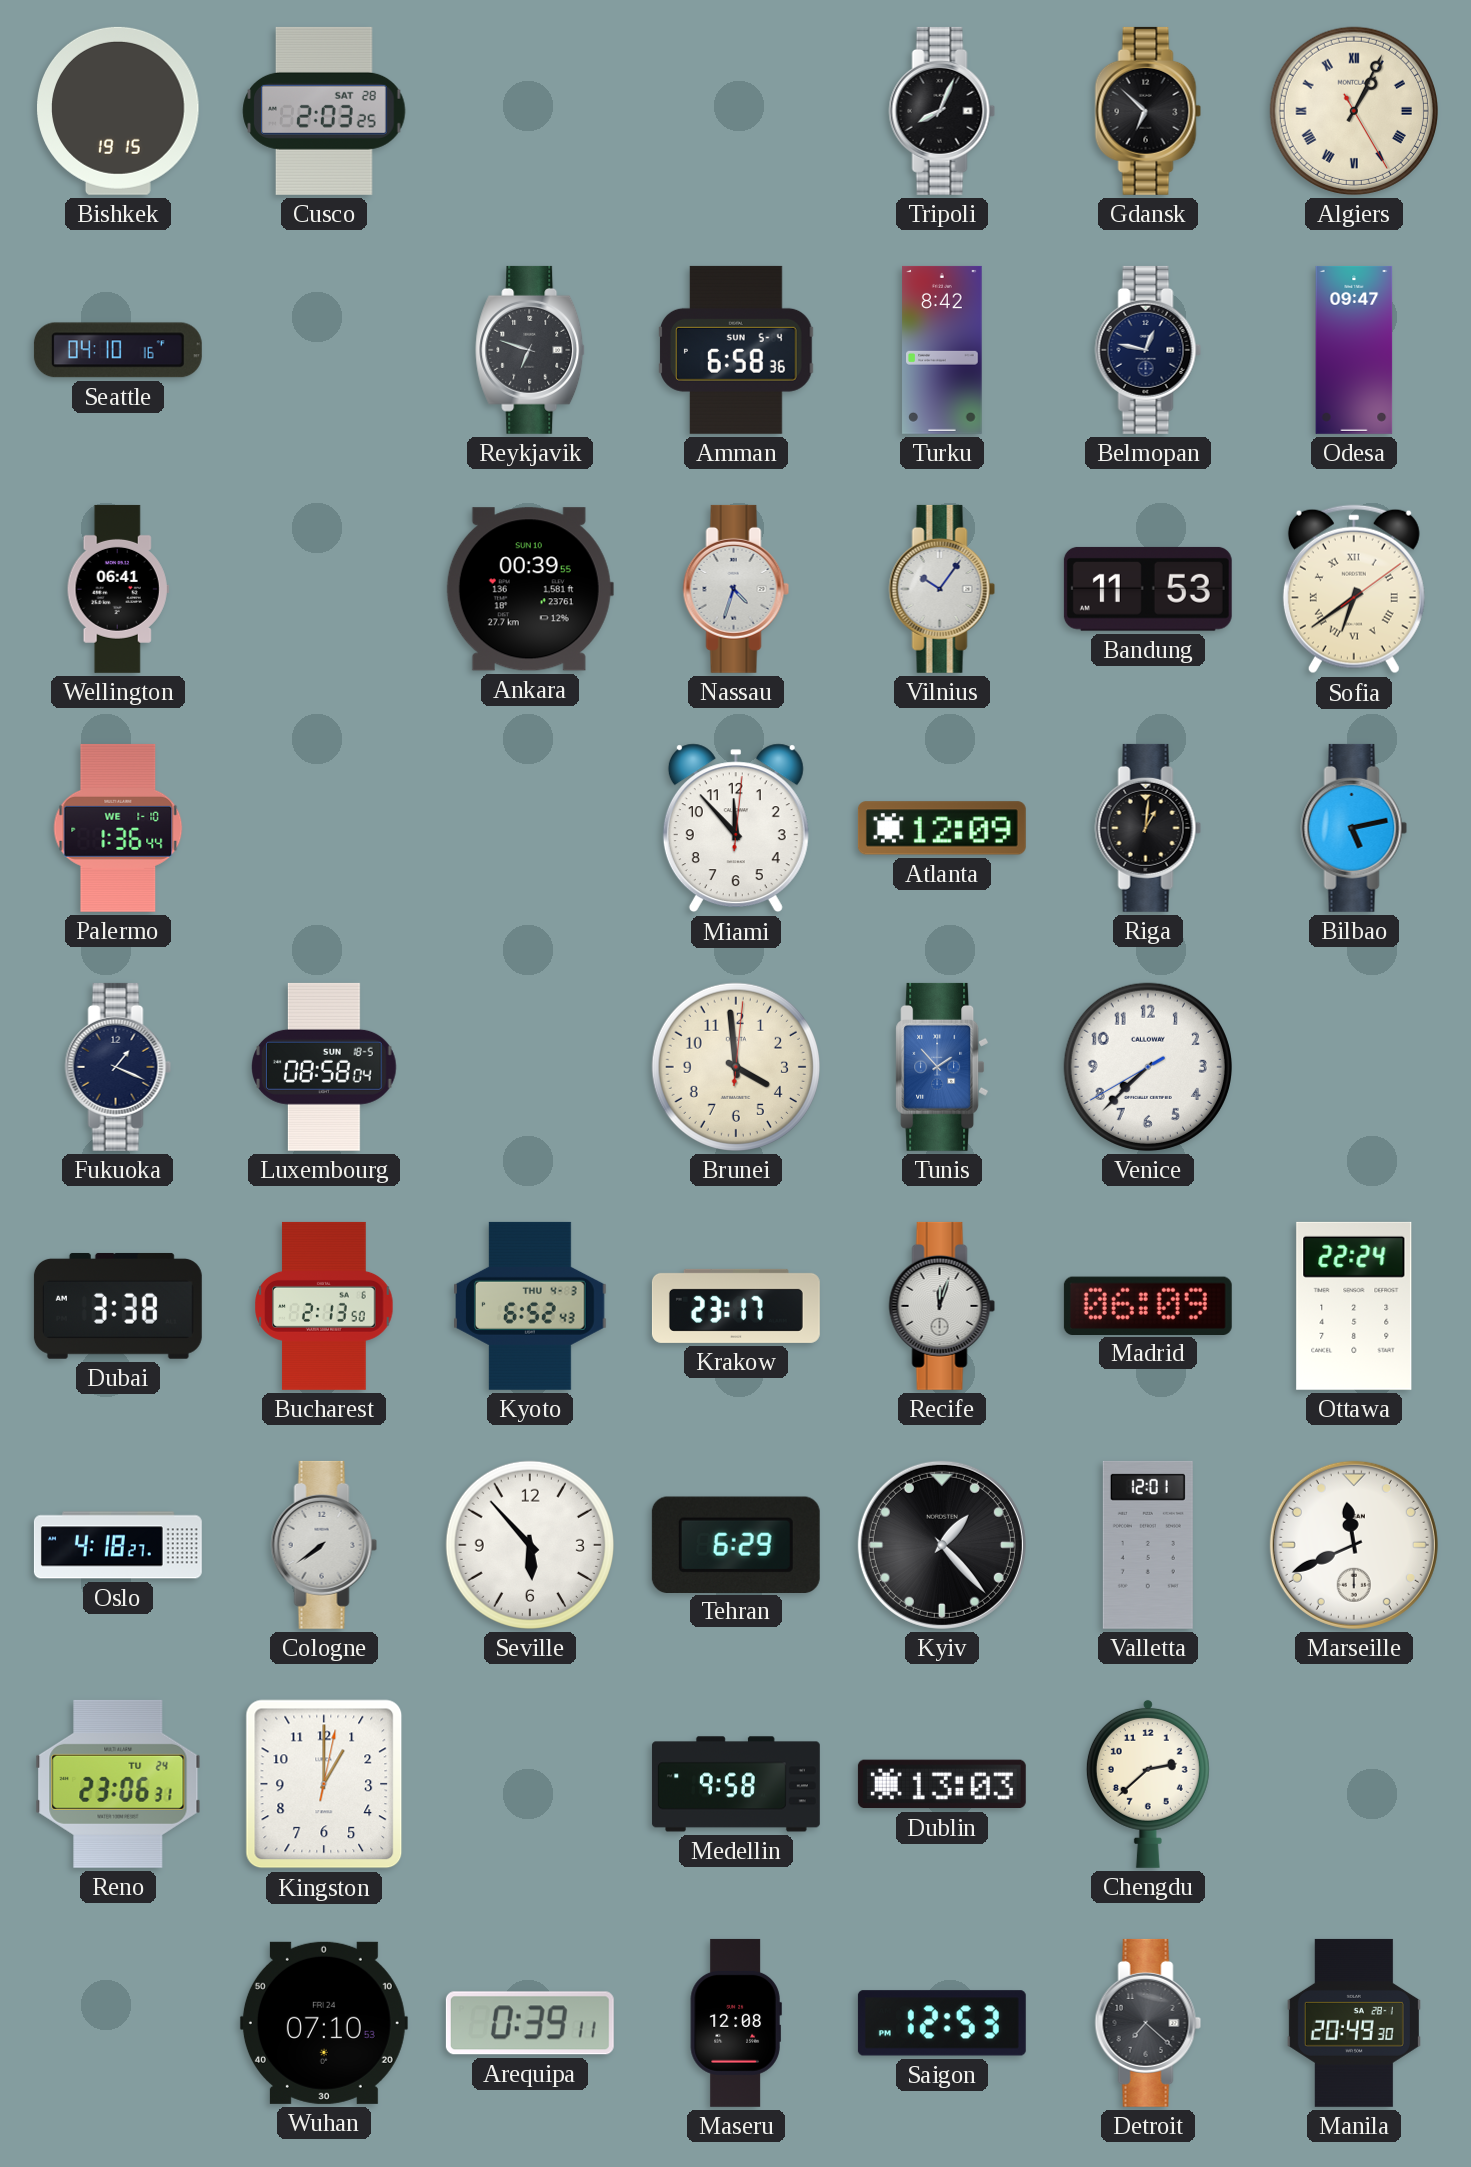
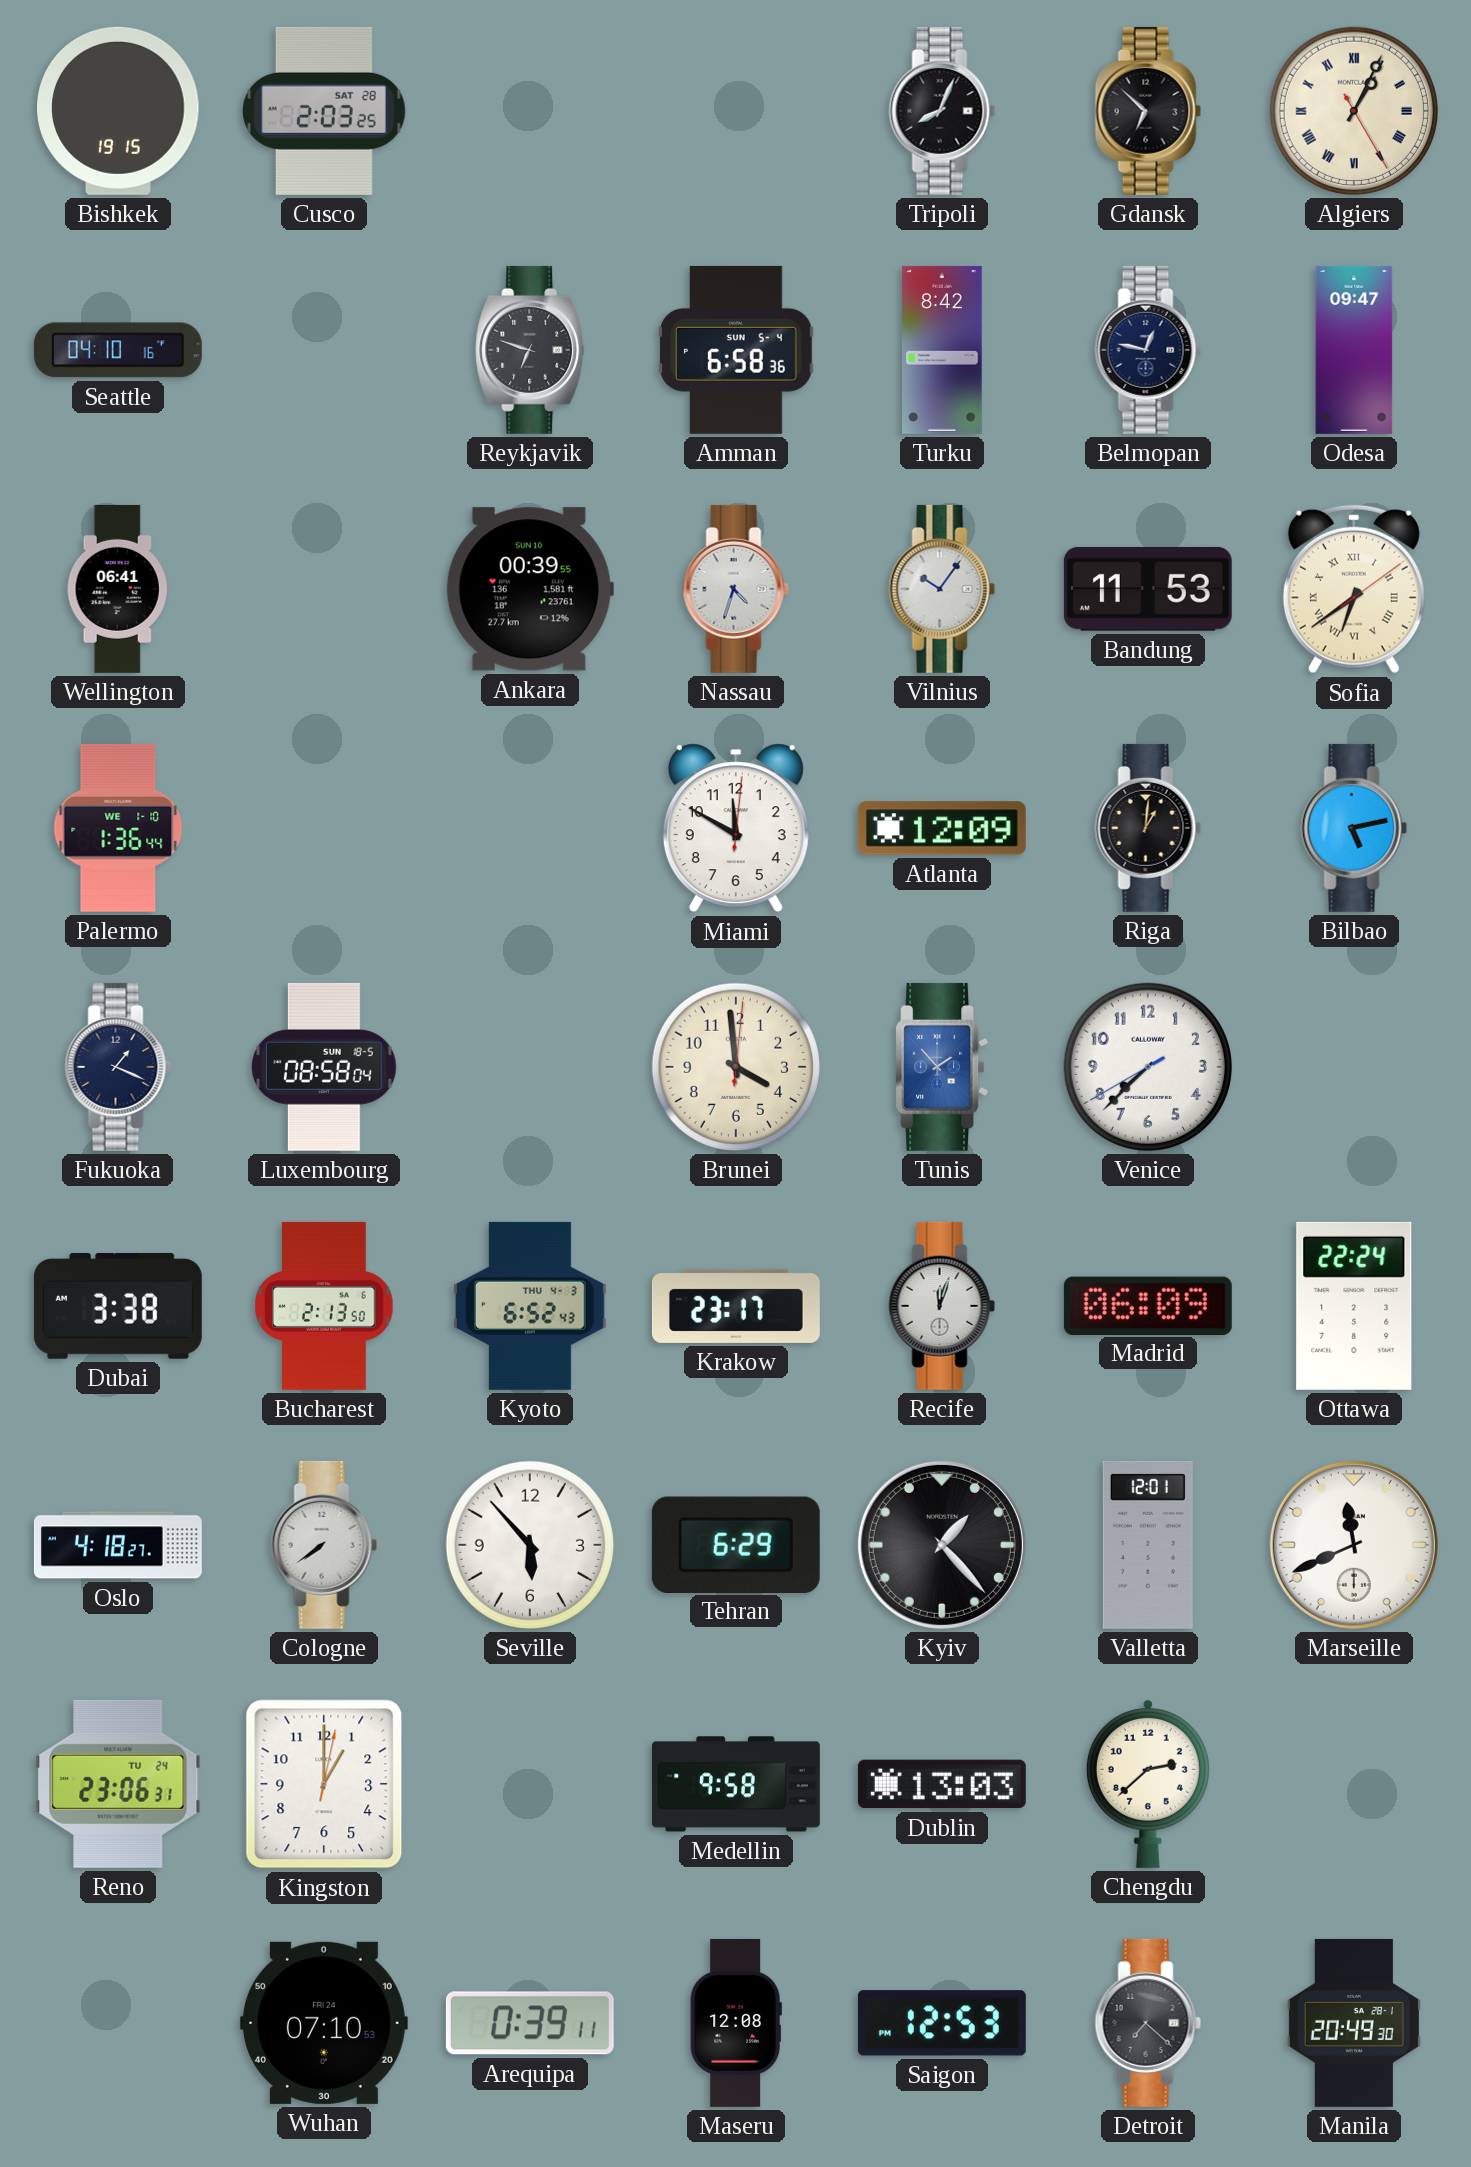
Miami: 11:53 -> 11:50
